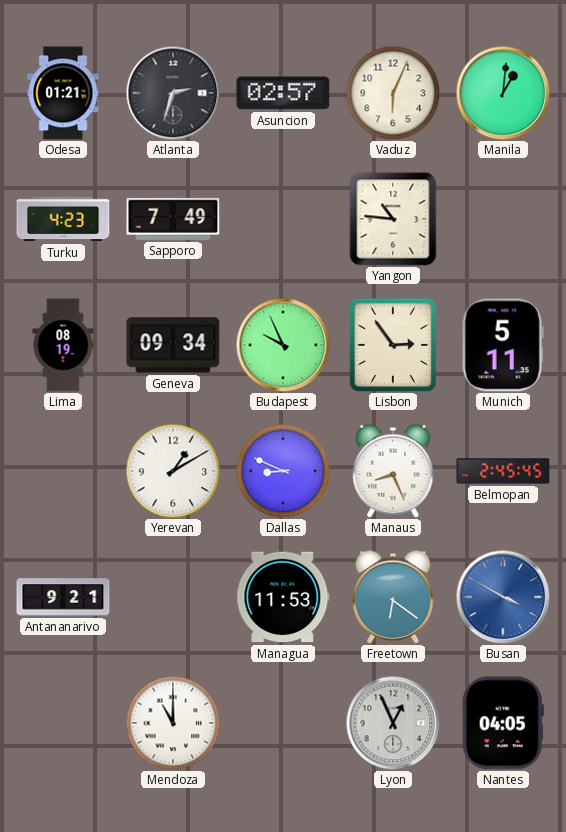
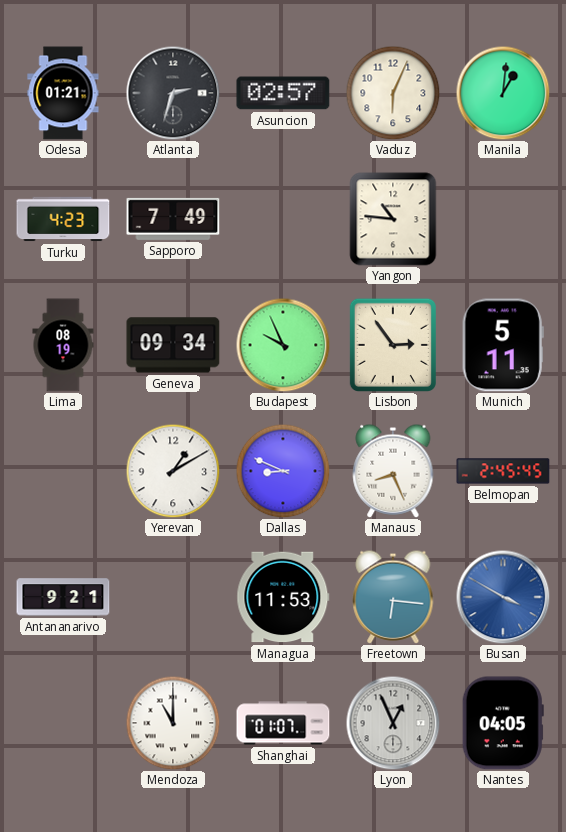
Freetown: 6:21 -> 6:16
Shanghai: none -> 01:07
